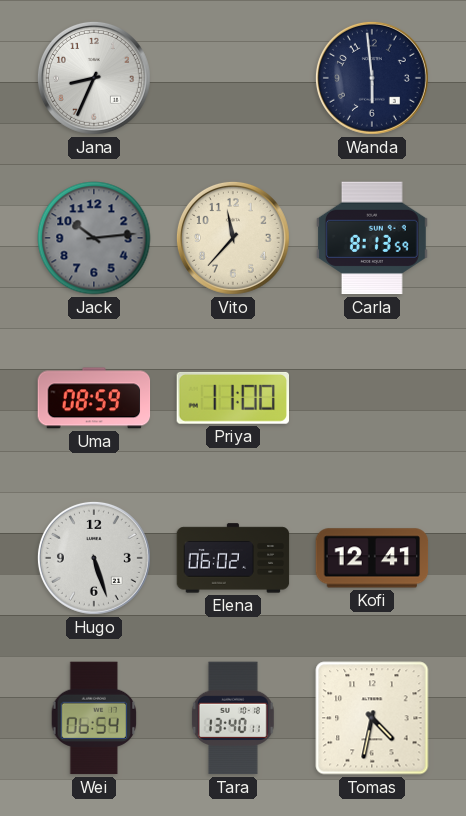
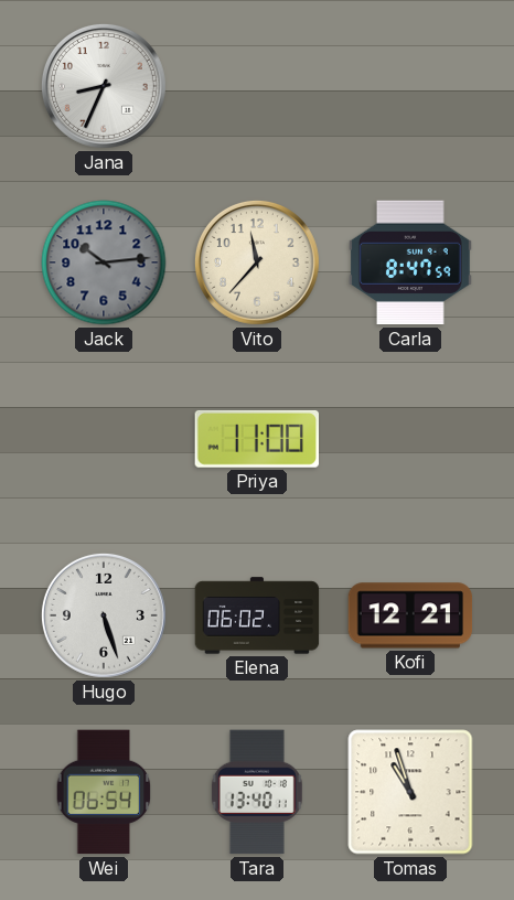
Wanda: 5:59 -> none
Carla: 8:13 -> 8:47
Uma: 08:59 -> none
Kofi: 12:41 -> 12:21
Tomas: 4:32 -> 10:57
